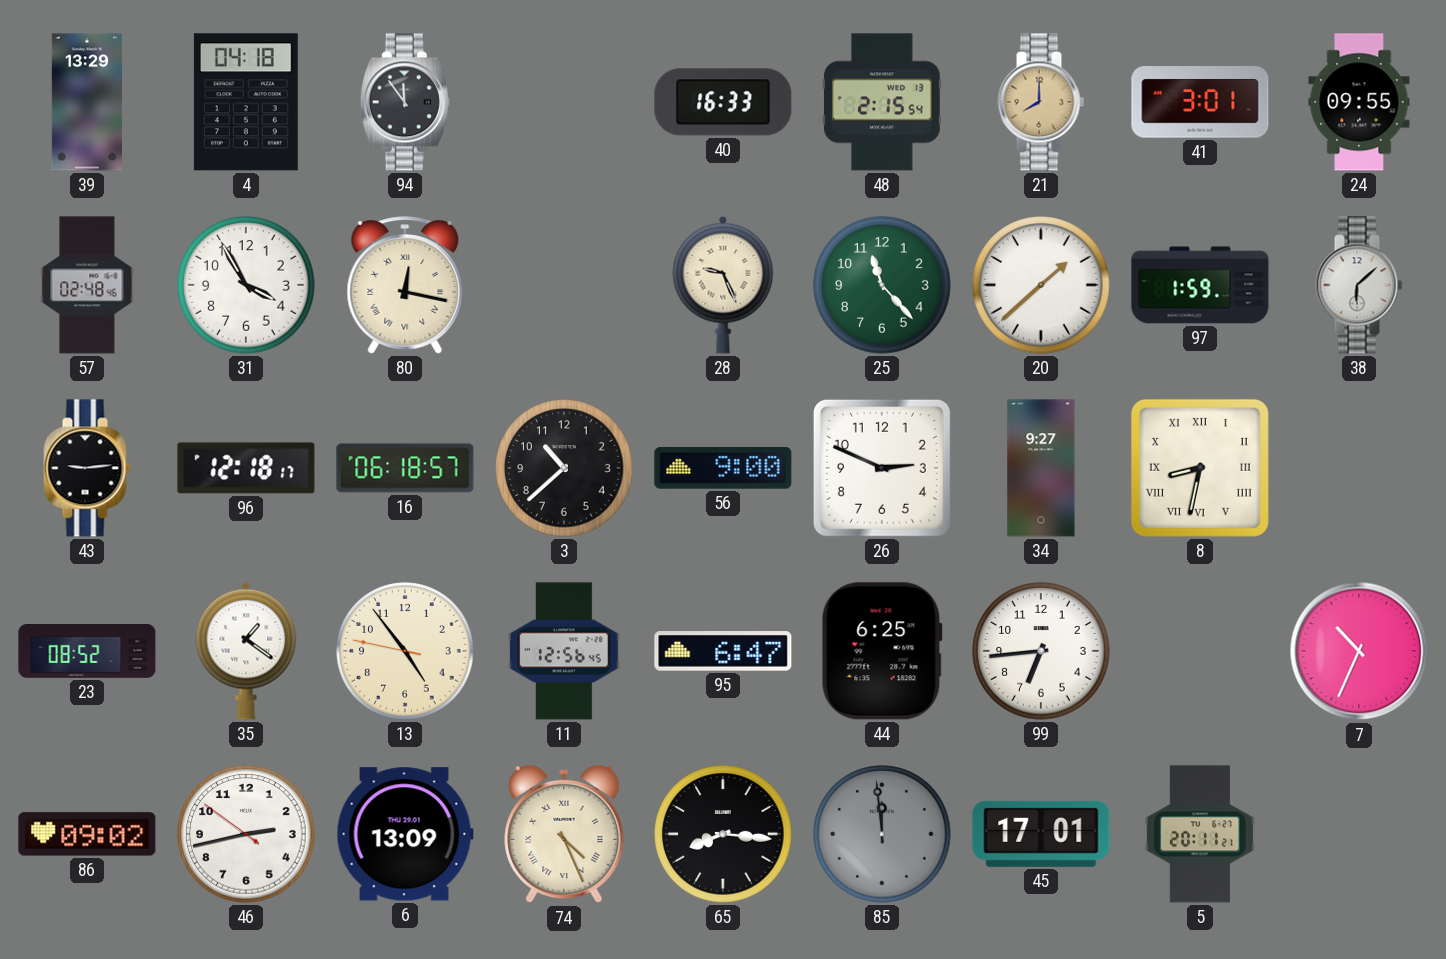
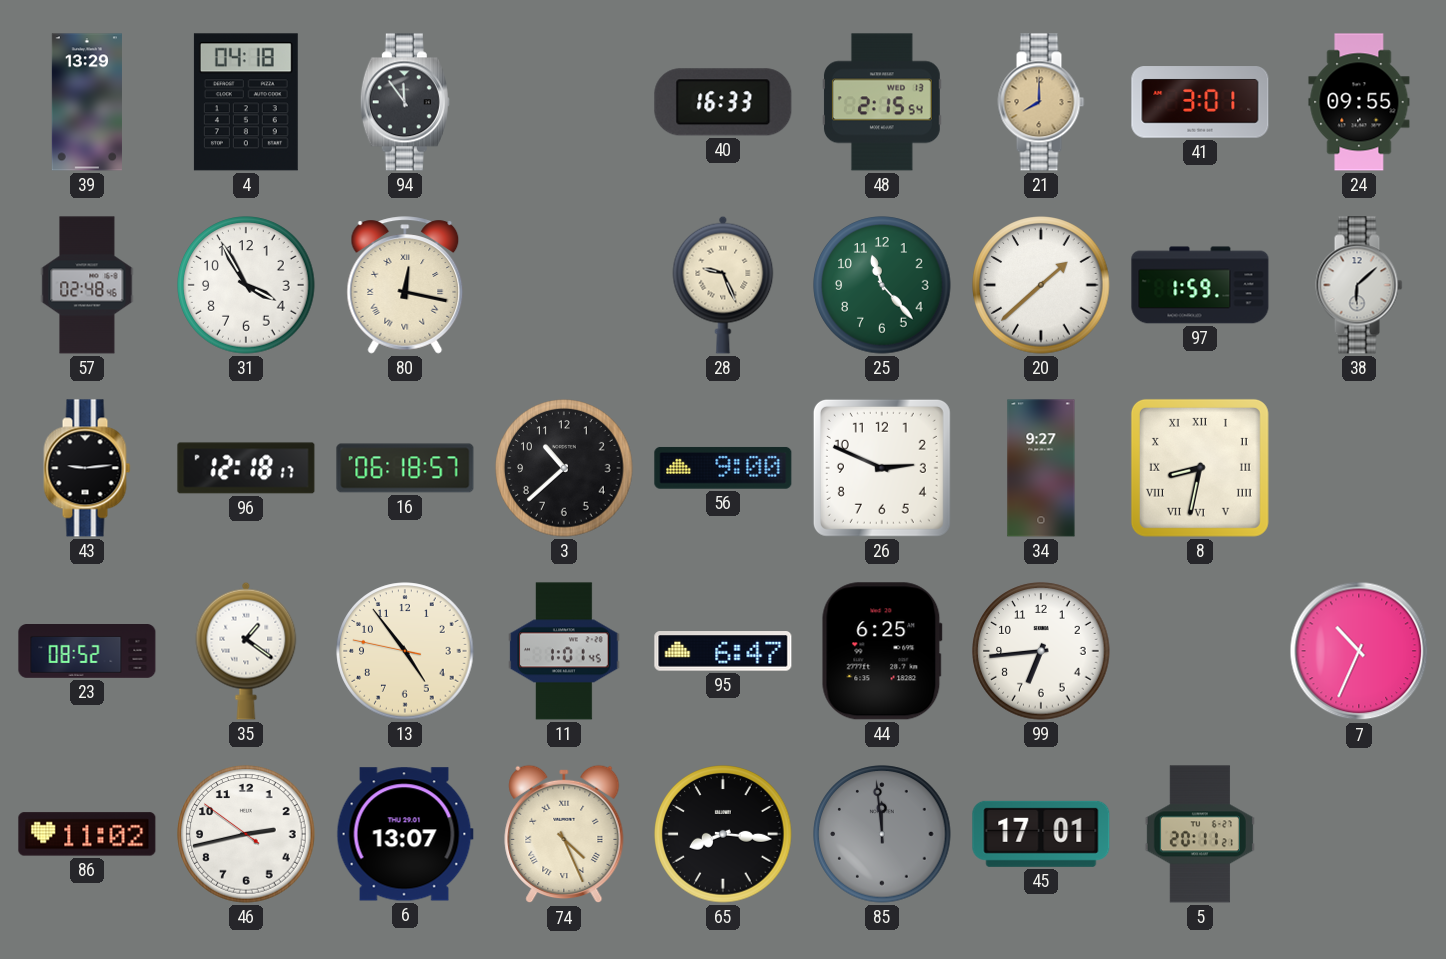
11: 12:56 -> 1:01
86: 09:02 -> 11:02
6: 13:09 -> 13:07
